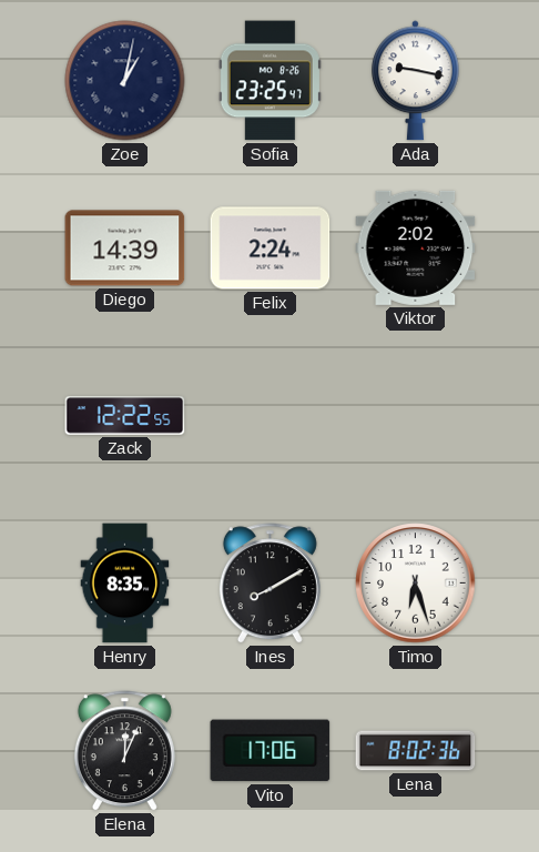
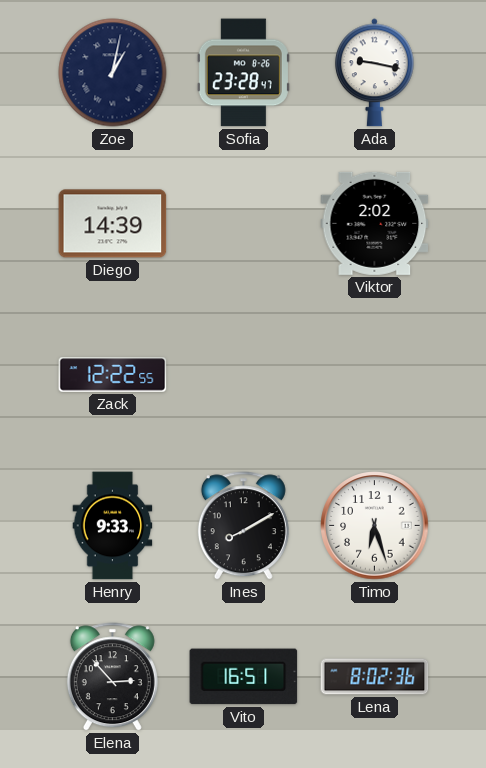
Sofia: 23:25 -> 23:28
Felix: 2:24 -> none
Henry: 8:35 -> 9:33
Elena: 12:04 -> 2:53
Vito: 17:06 -> 16:51
